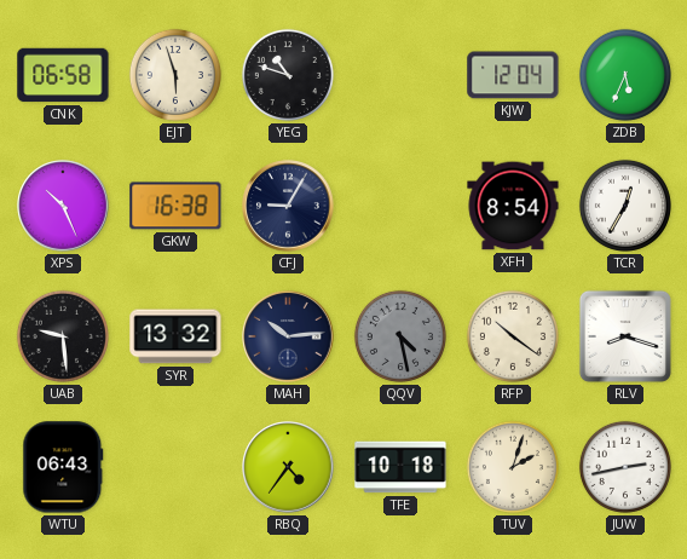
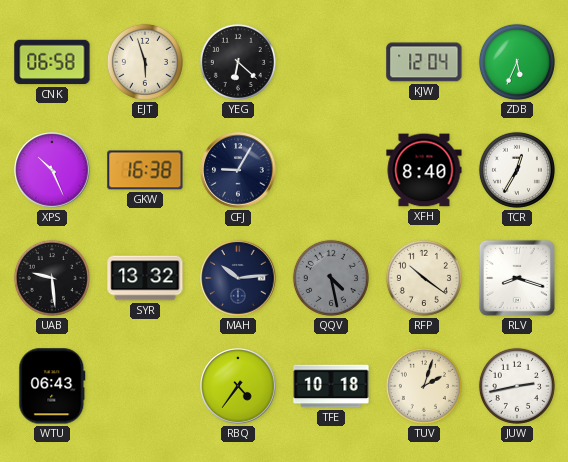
YEG: 10:48 -> 6:22
XFH: 8:54 -> 8:40
